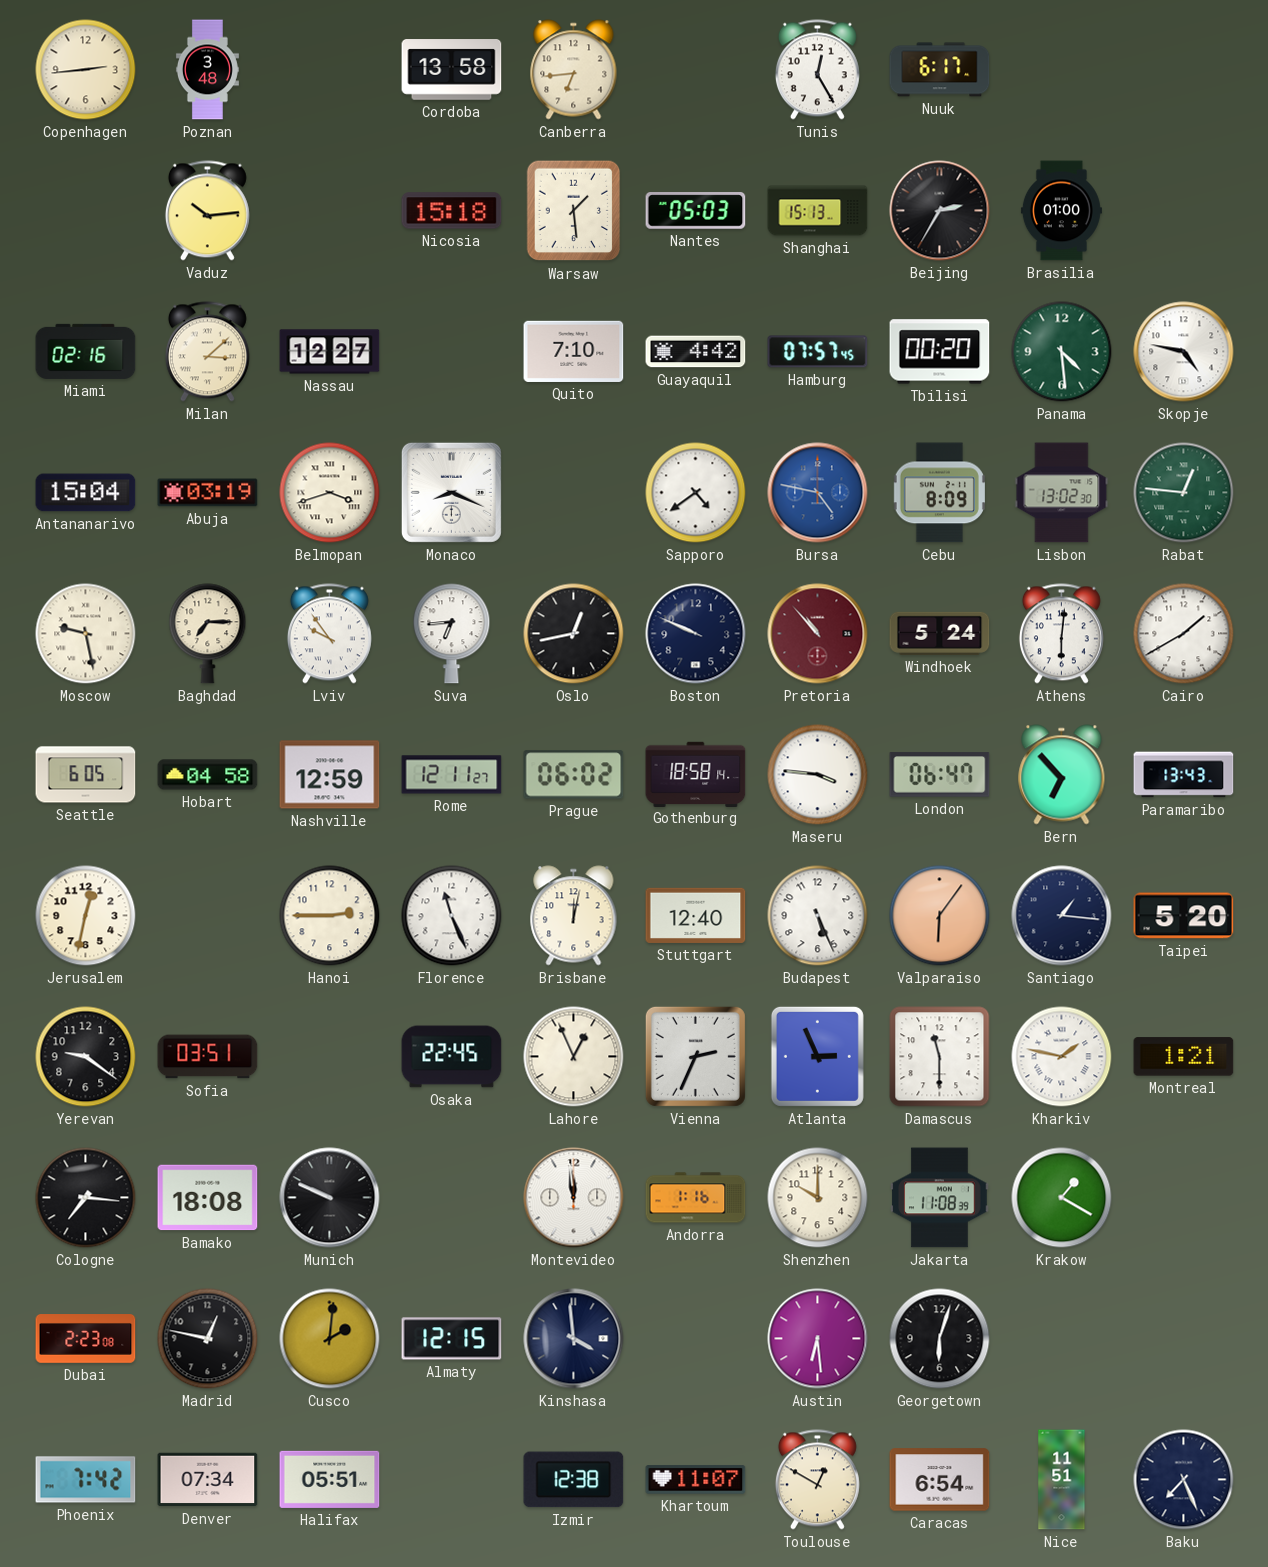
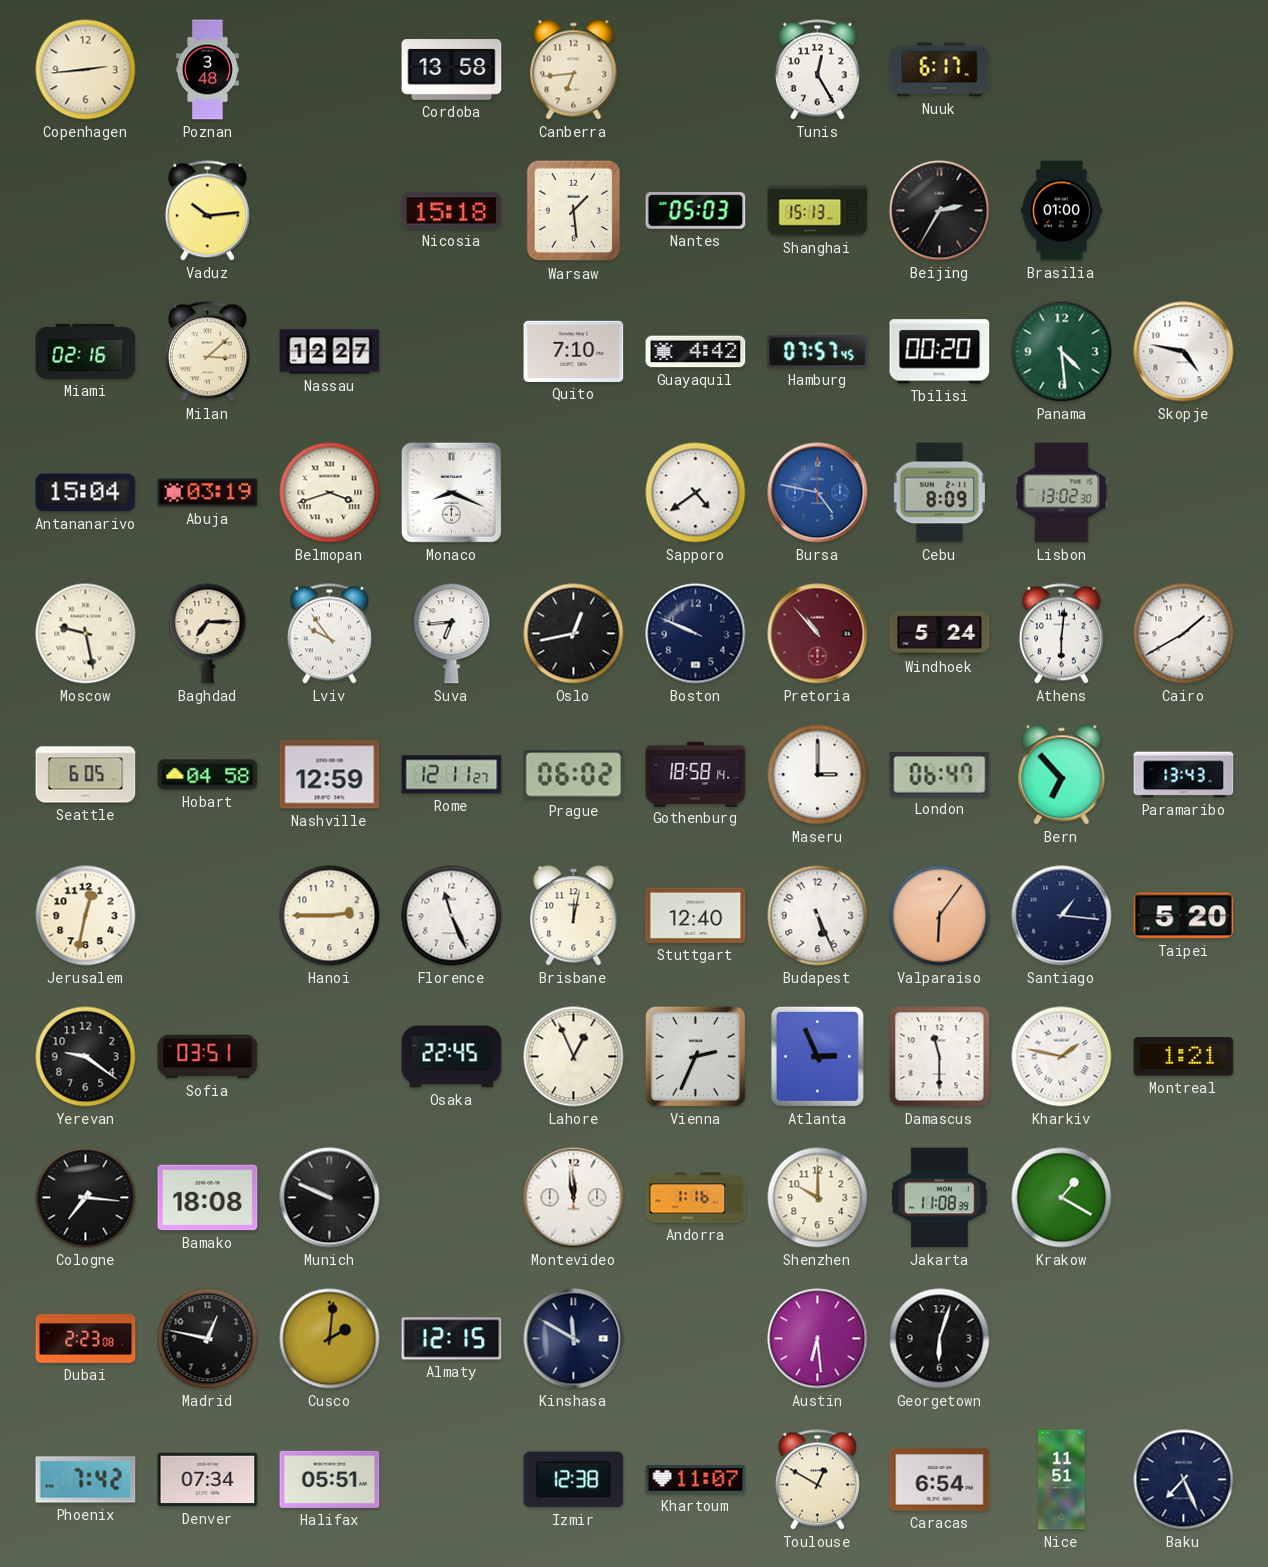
Rabat: 12:46 -> none
Maseru: 3:46 -> 3:00
Kinshasa: 3:59 -> 11:50
